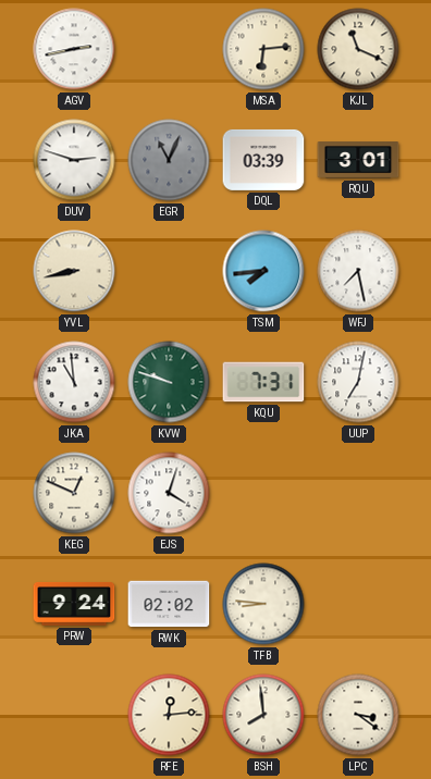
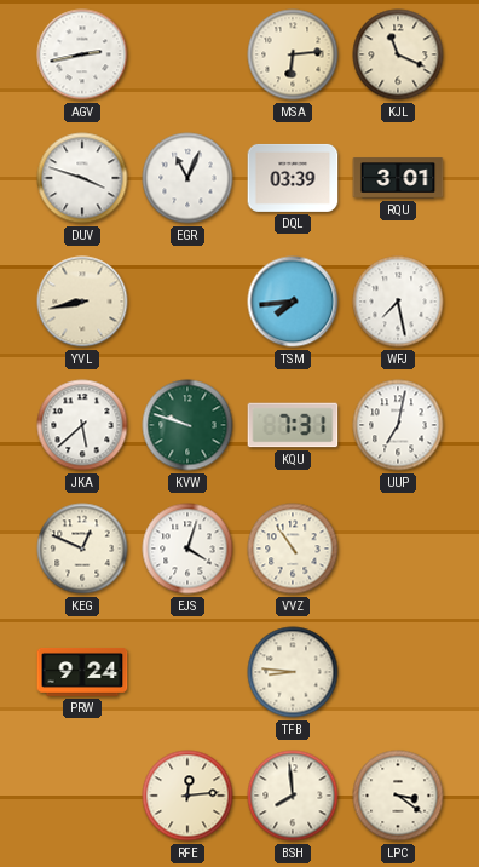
DUV: 2:48 -> 3:48
EGR dial: grey -> white
JKA: 10:59 -> 5:38
VVZ: none -> 10:54
RWK: 02:02 -> none
